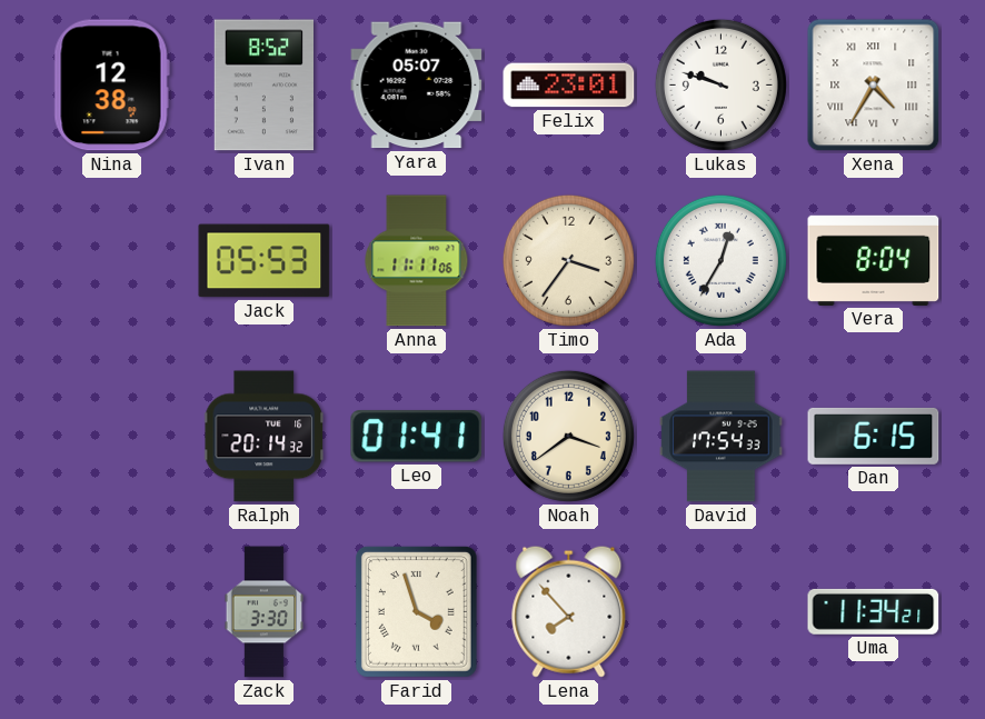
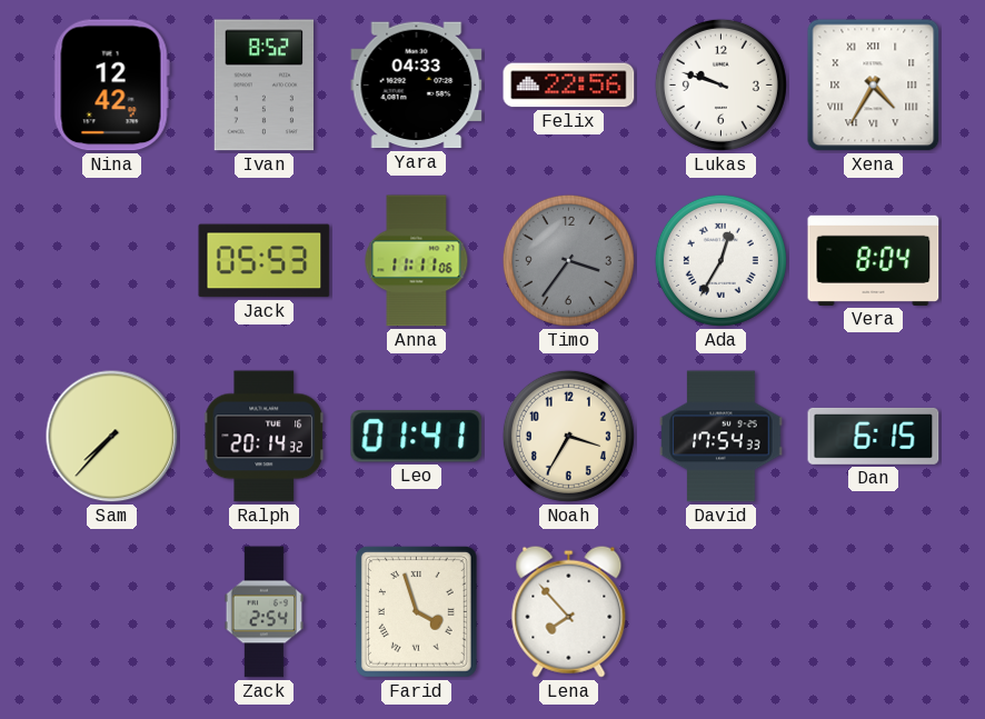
Nina: 12:38 -> 12:42
Yara: 05:07 -> 04:33
Felix: 23:01 -> 22:56
Timo dial: cream -> grey
Sam: none -> 7:37
Noah: 3:39 -> 3:35
Zack: 3:30 -> 2:54
Uma: 11:34 -> none
